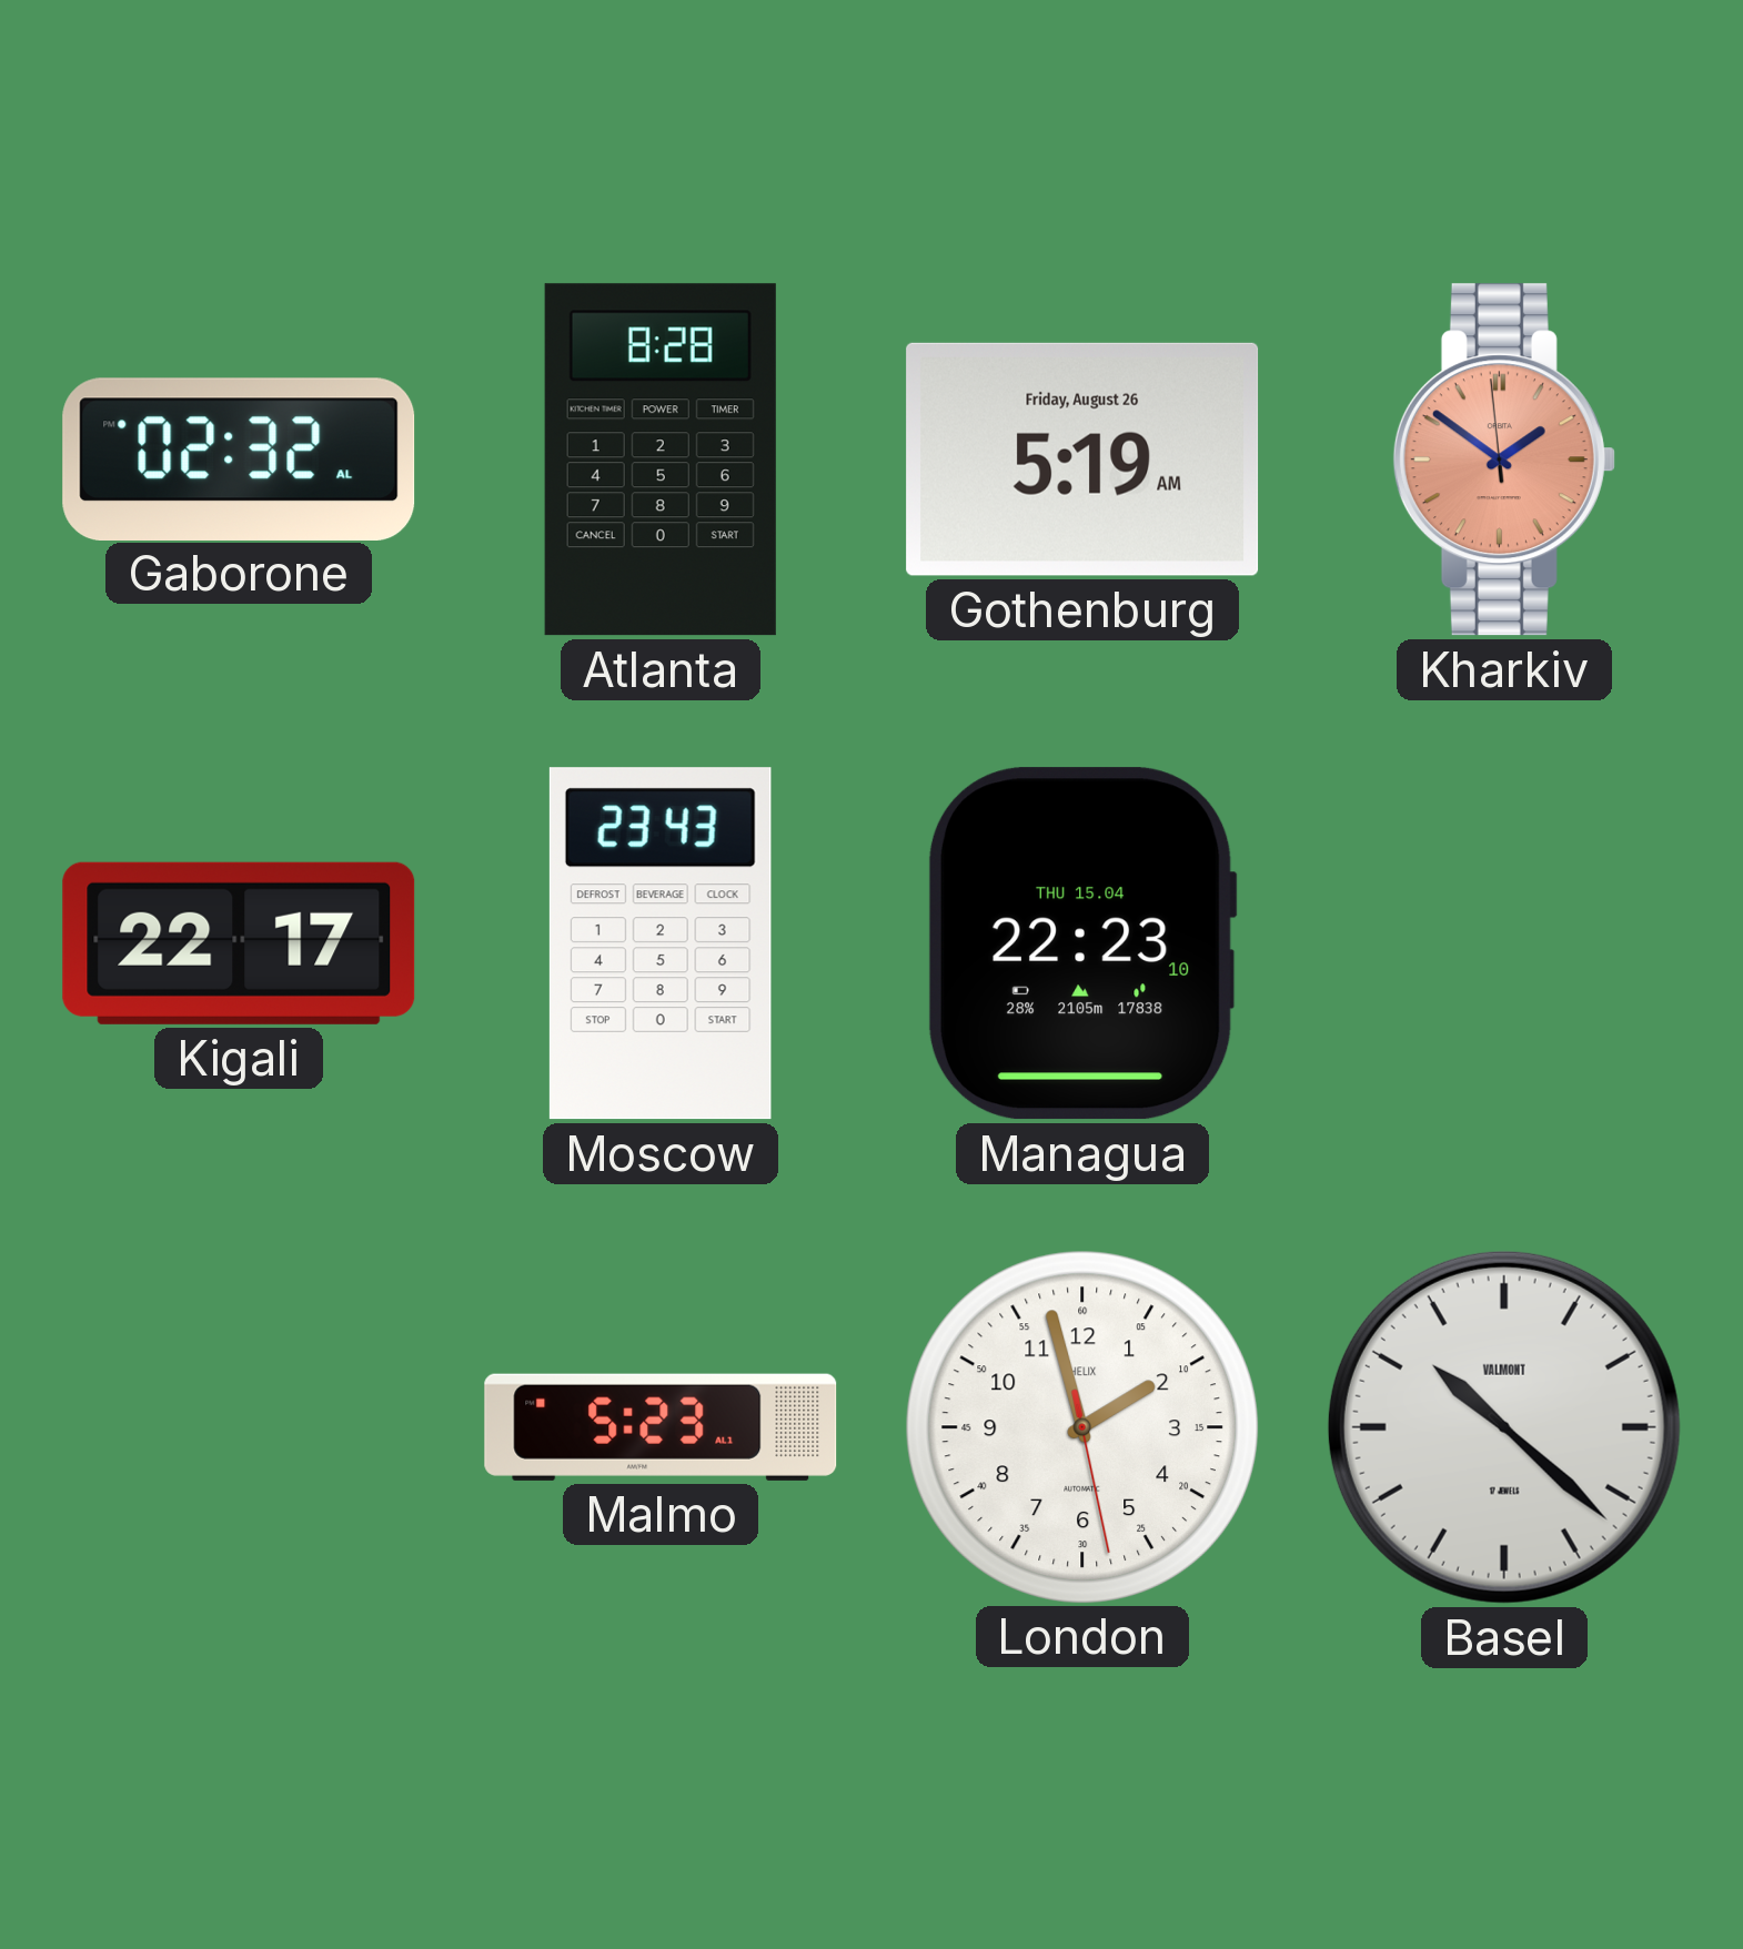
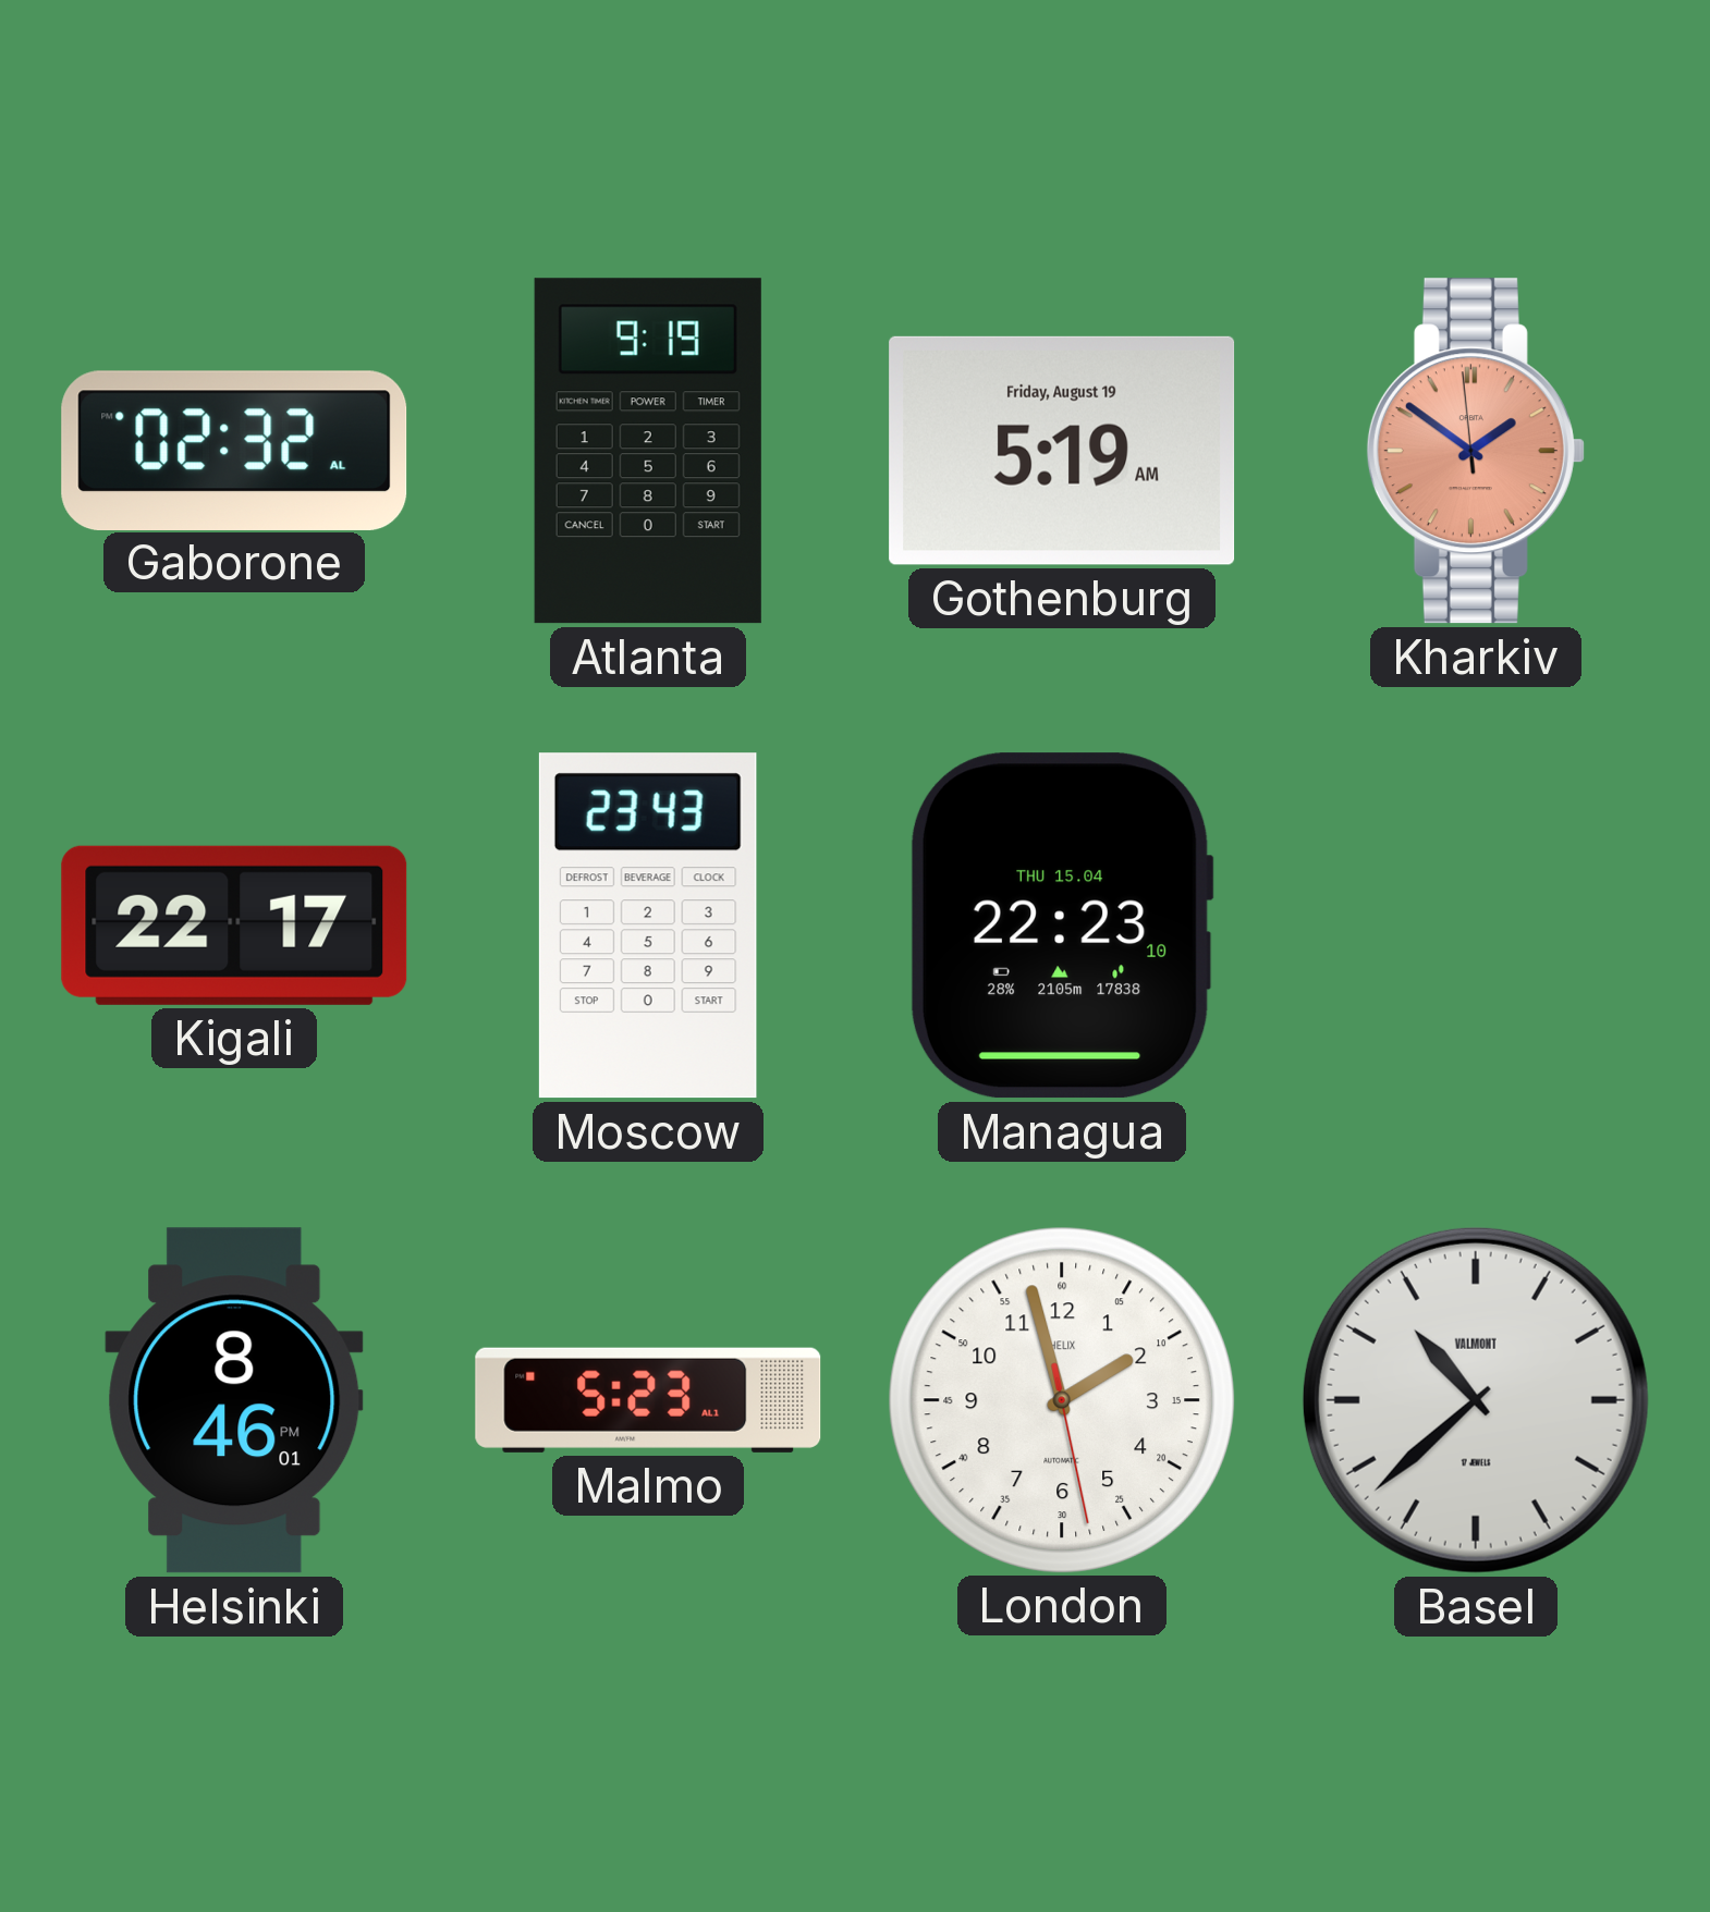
Atlanta: 8:28 -> 9:19
Gothenburg date: Friday, August 26 -> Friday, August 19
Helsinki: none -> 8:46
Basel: 10:22 -> 10:38
